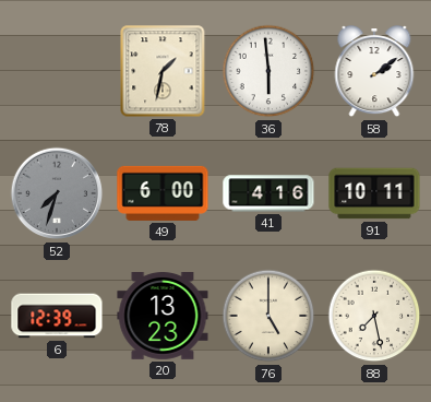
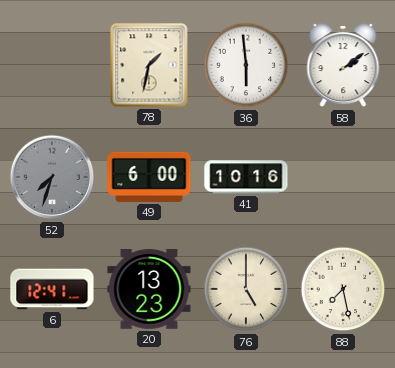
41: 4:16 -> 10:16
91: 10:11 -> none
6: 12:39 -> 12:41
